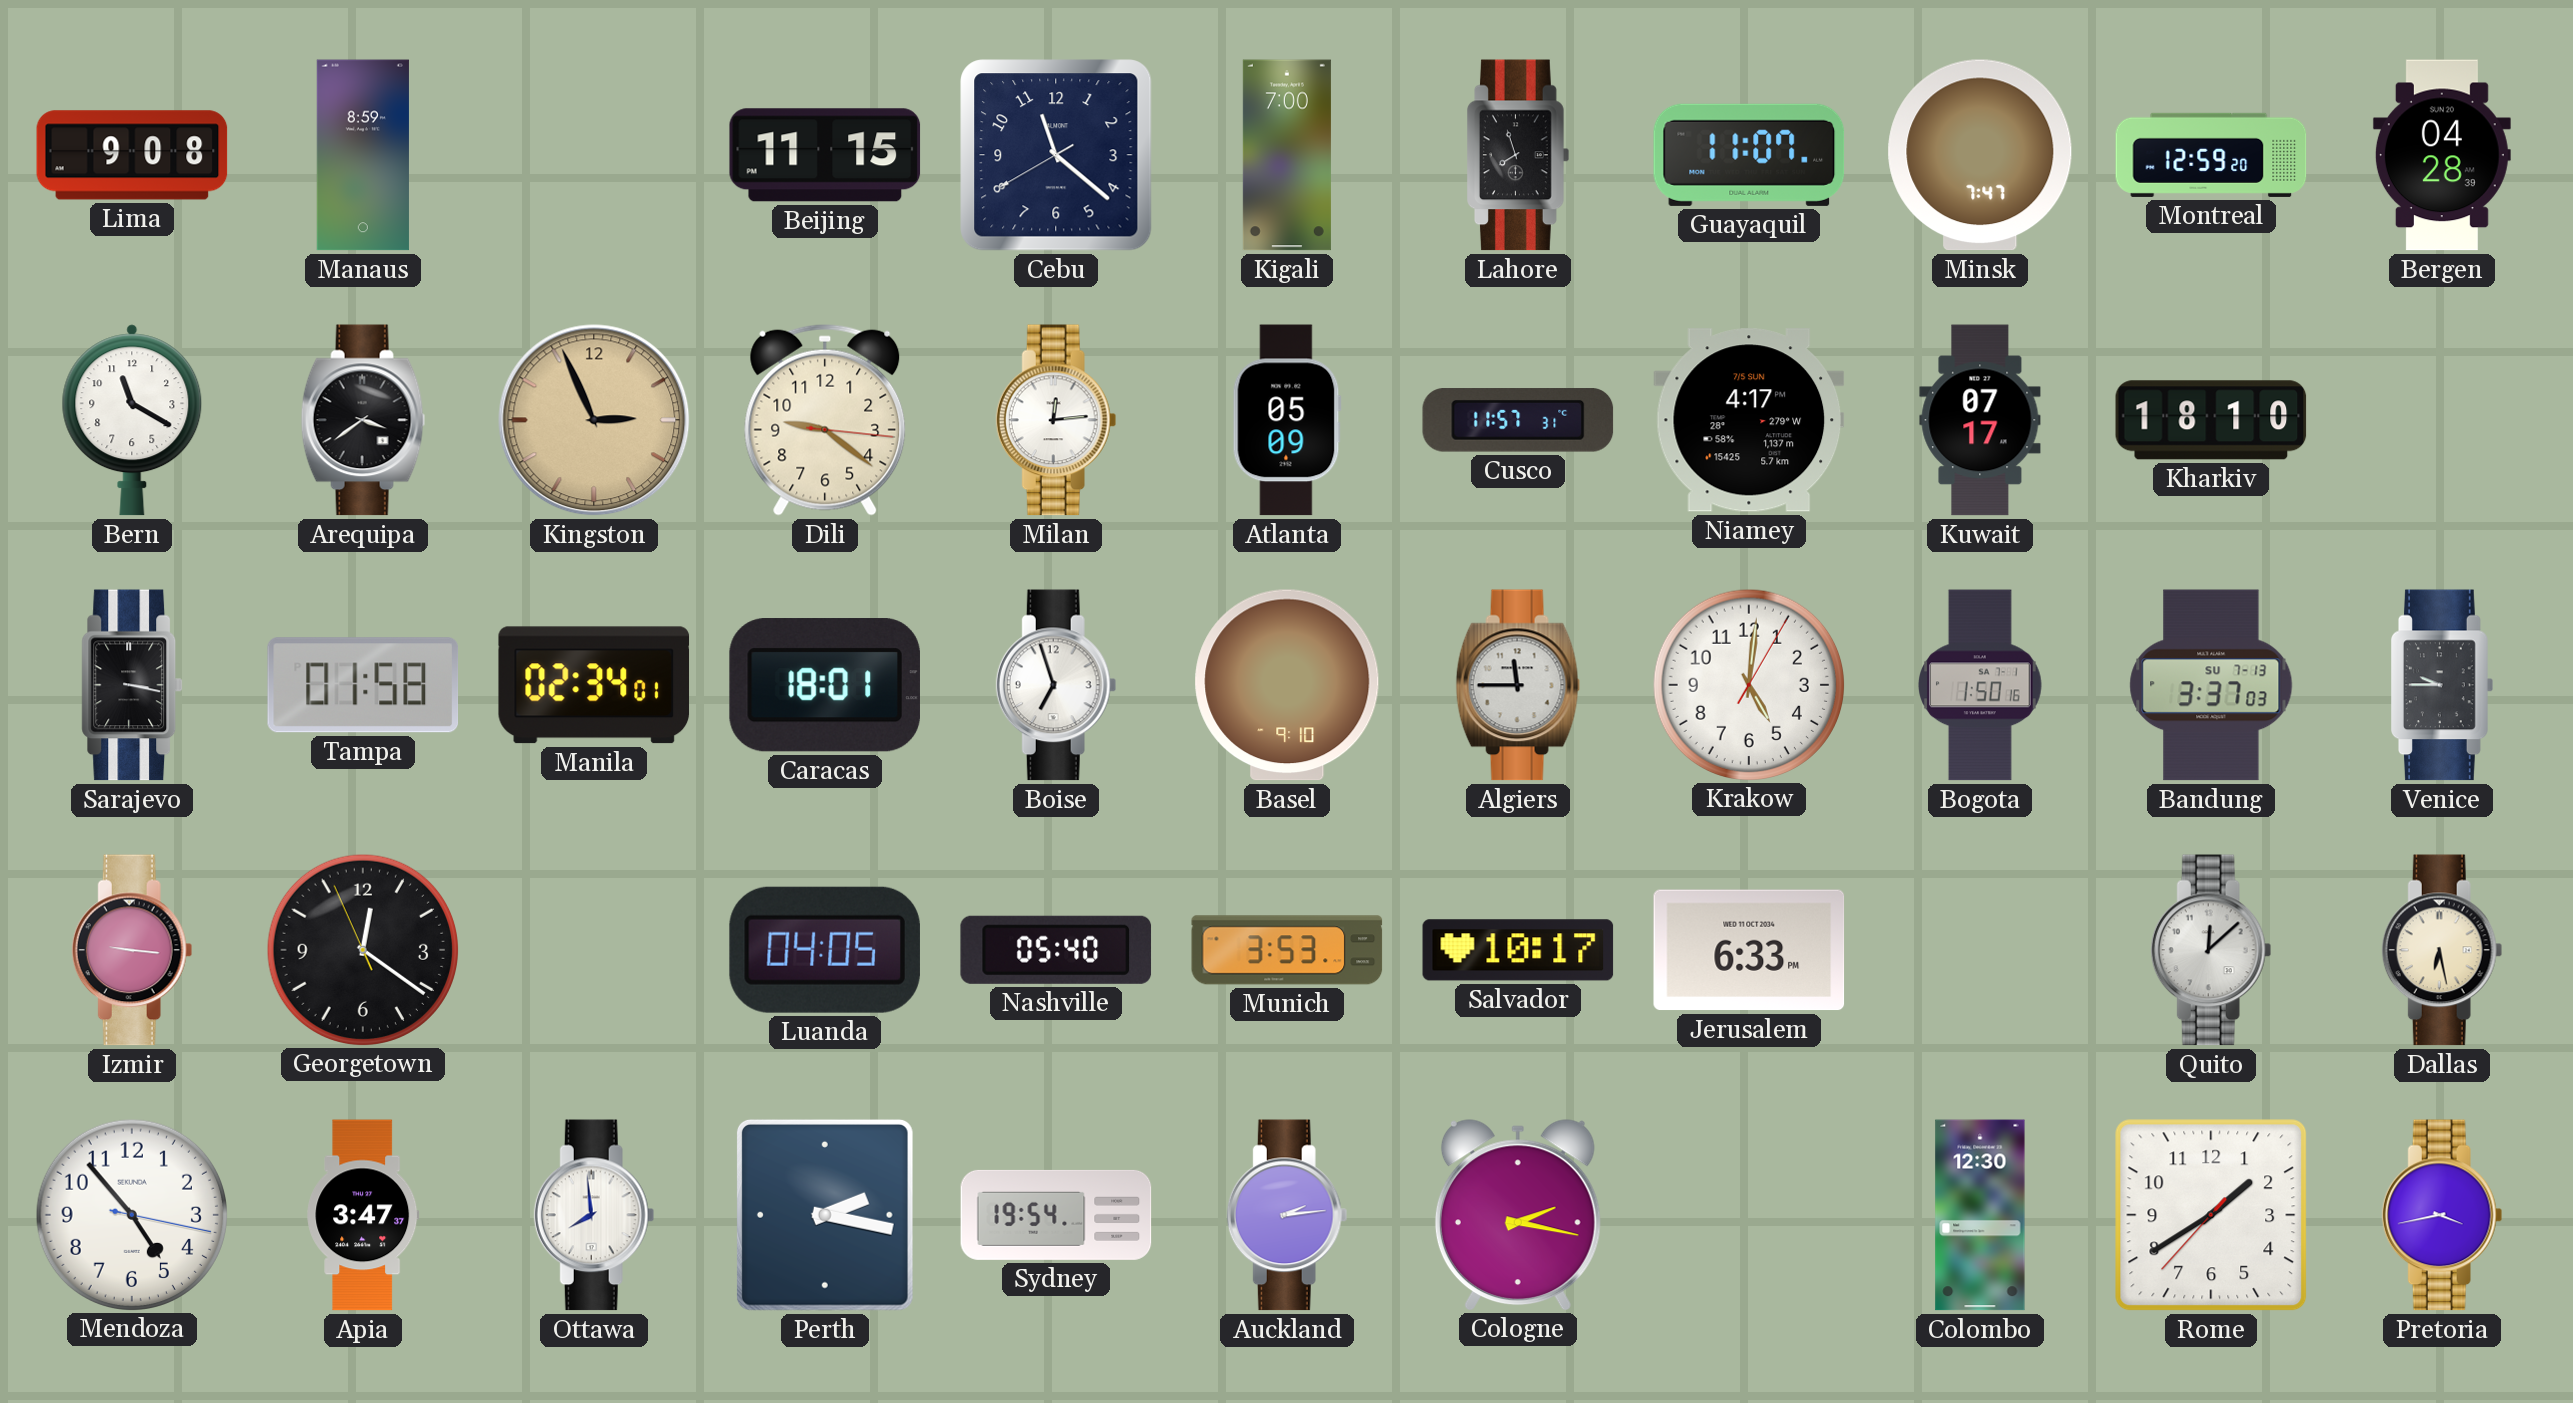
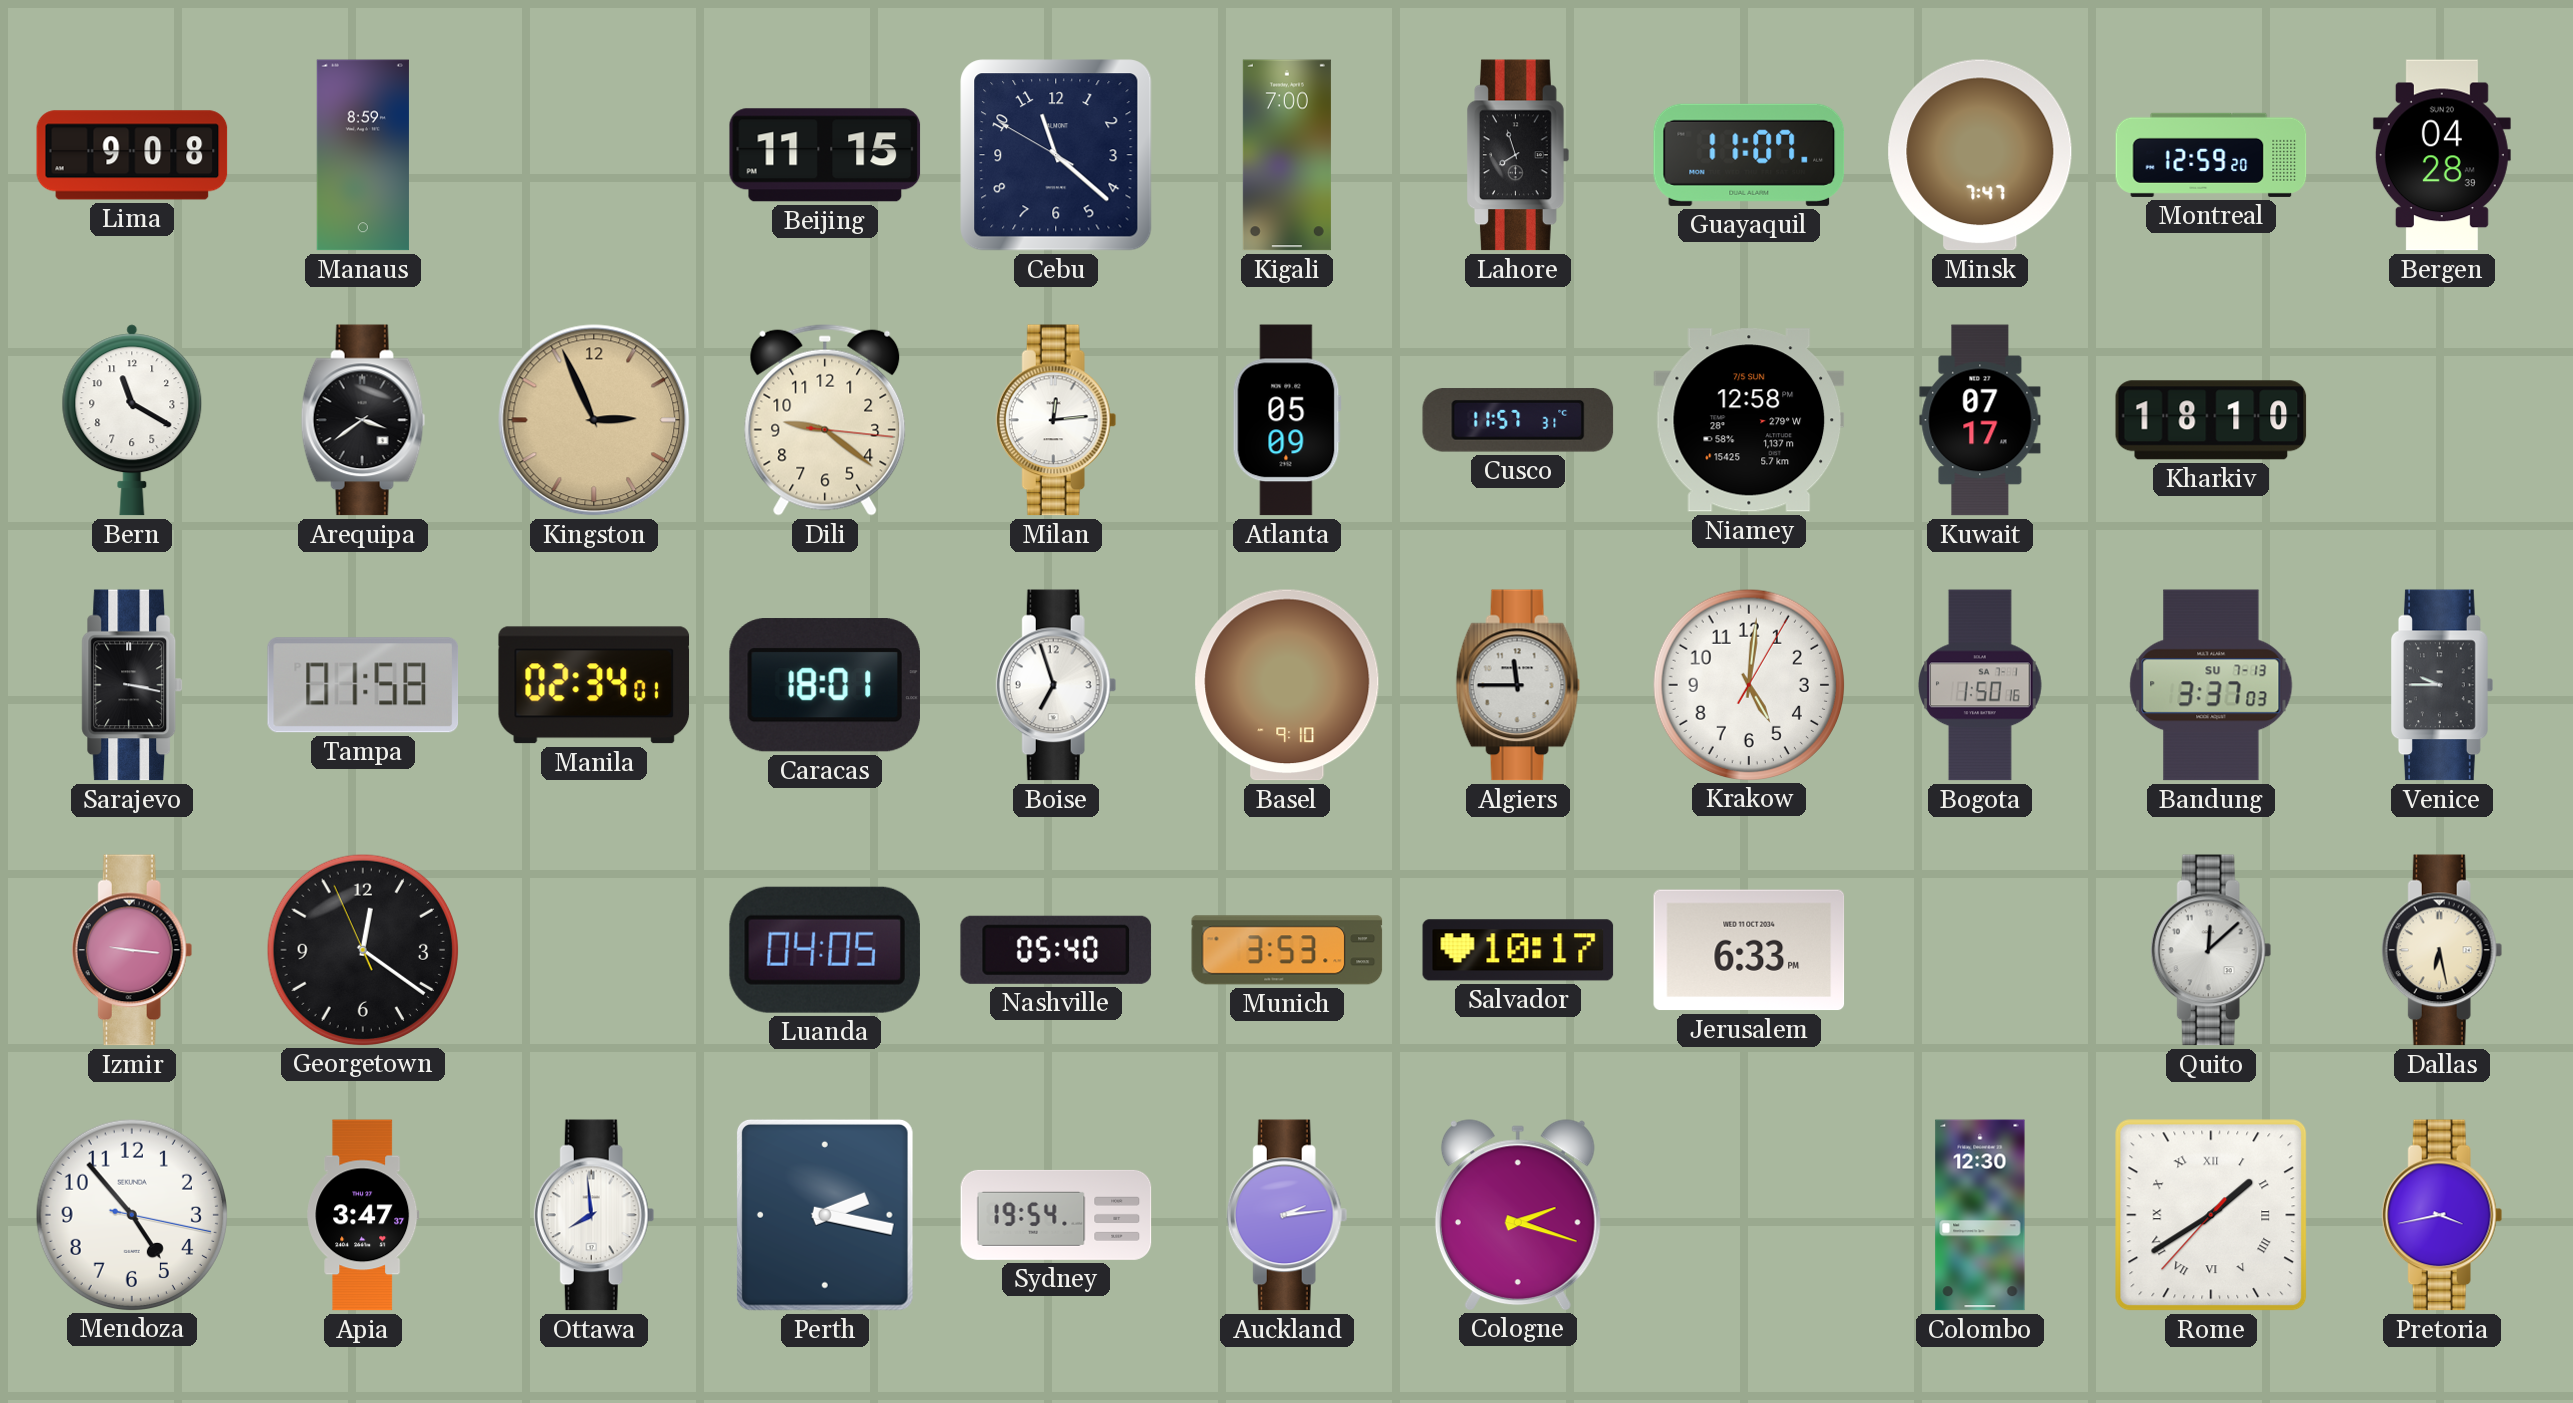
Cebu: 11:21:40 -> 11:21:50
Niamey: 4:17 -> 12:58
Cologne: 2:17 -> 2:18
Rome numerals: Arabic -> Roman
